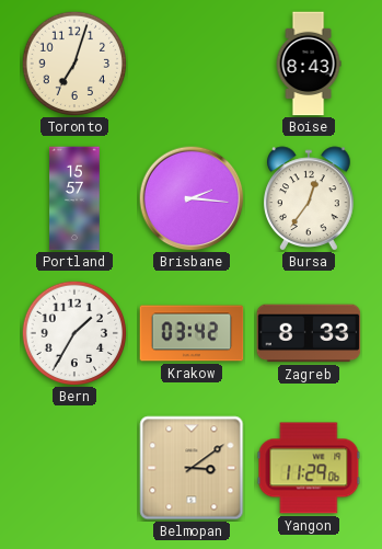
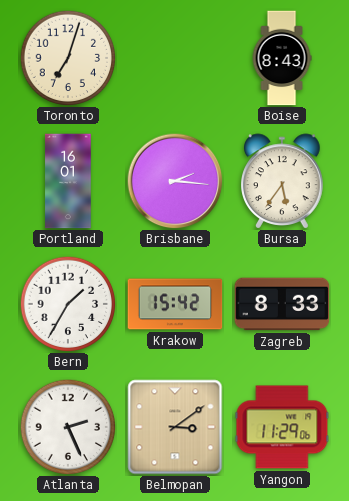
Portland: 15:57 -> 16:01
Bursa: 12:36 -> 5:36
Krakow: 03:42 -> 15:42
Atlanta: none -> 2:26
